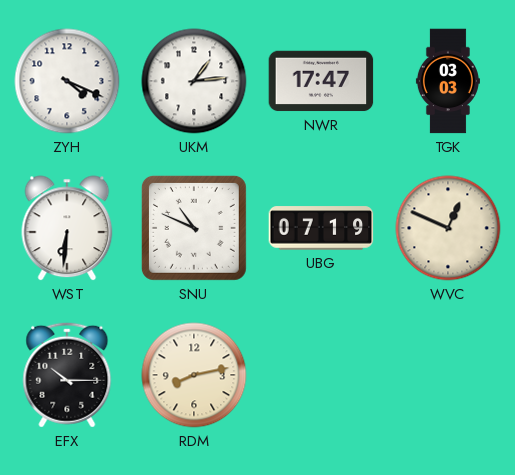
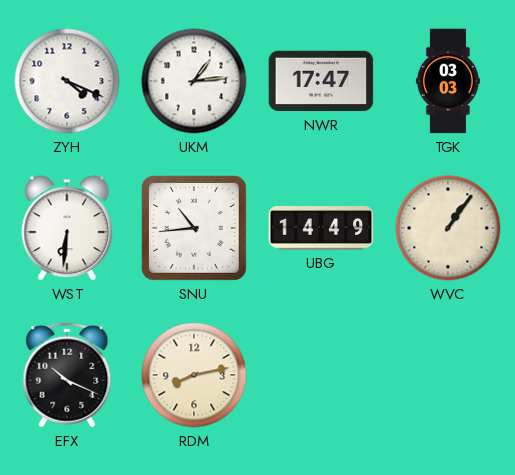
SNU: 10:49 -> 10:44
UBG: 07:19 -> 14:49
WVC: 12:49 -> 1:06
EFX: 10:15 -> 10:19
